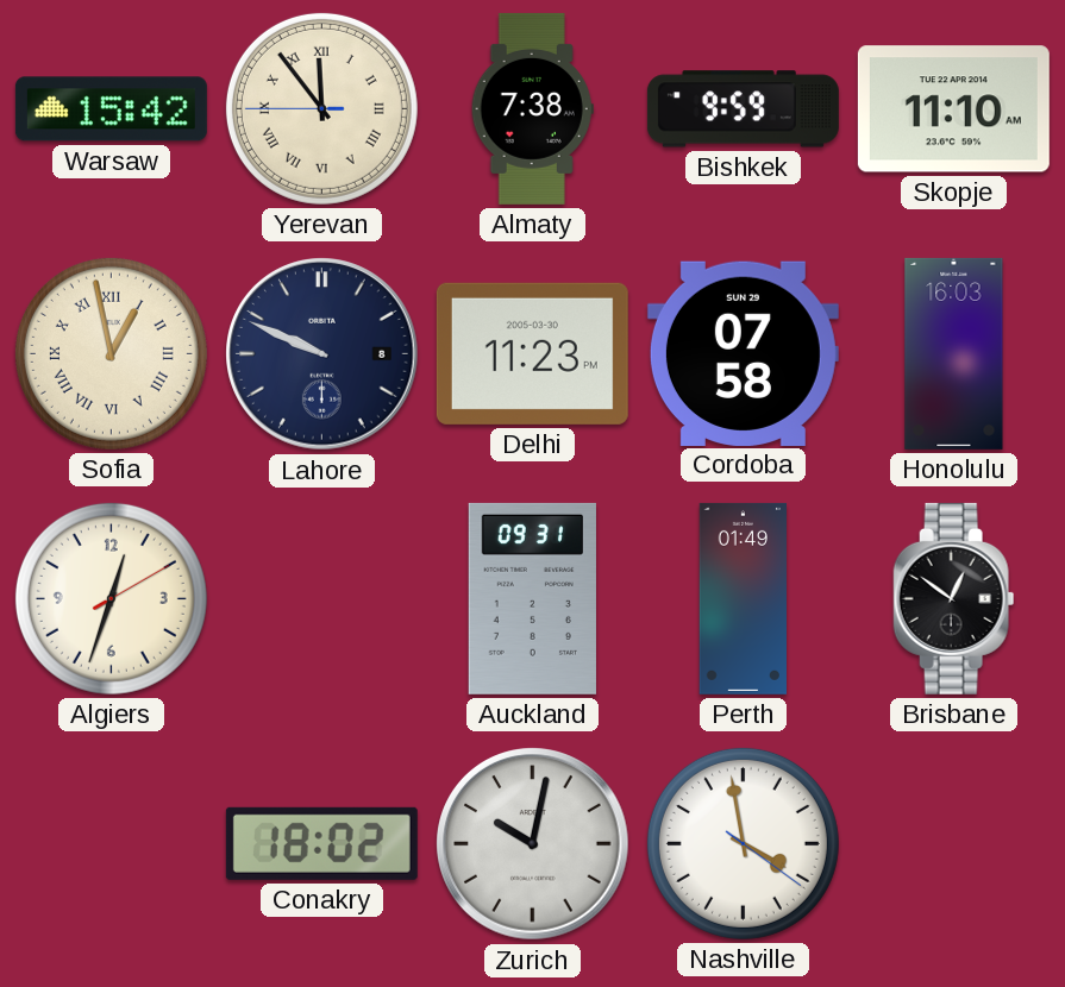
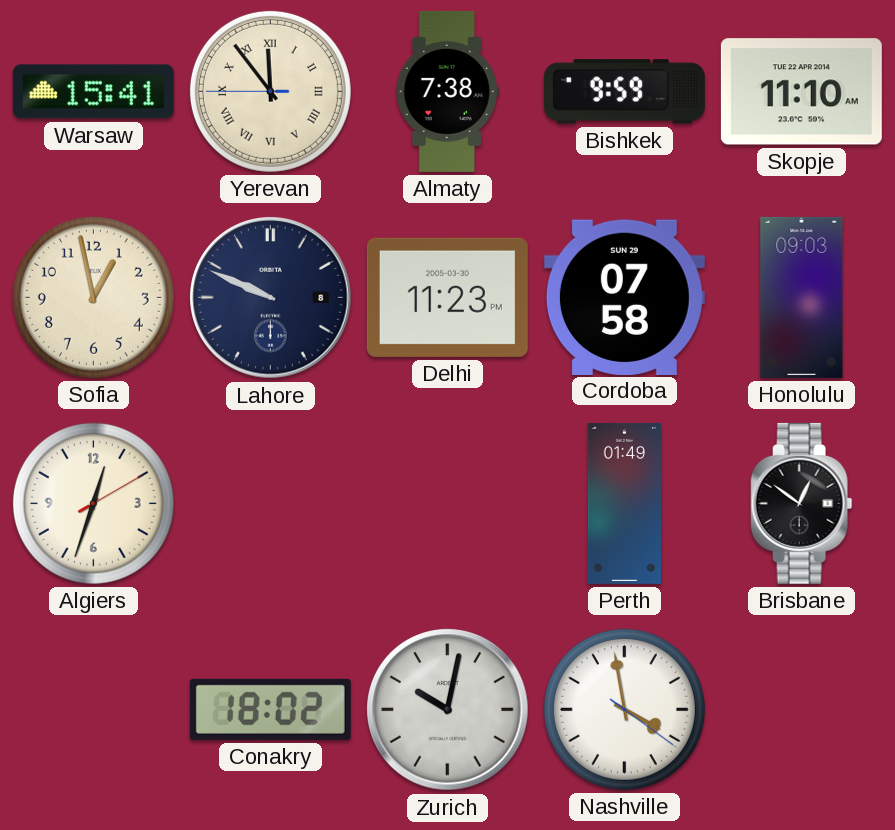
Warsaw: 15:42 -> 15:41
Sofia numerals: Roman -> Arabic
Honolulu: 16:03 -> 09:03
Auckland: 09:31 -> none
